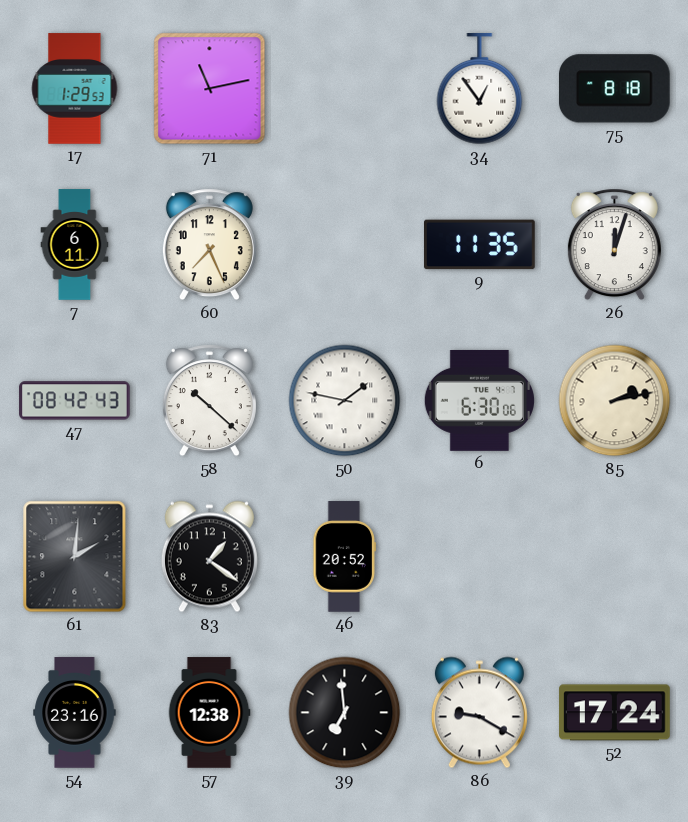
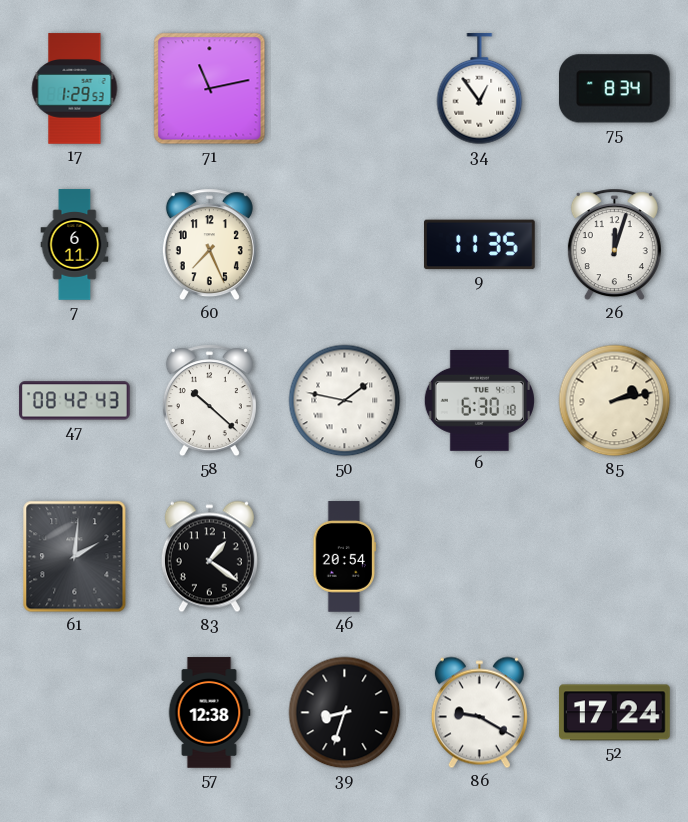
75: 8:18 -> 8:34
6: 6:30:06 -> 6:30:18
46: 20:52 -> 20:54
54: 23:16 -> none
39: 6:59 -> 8:33
